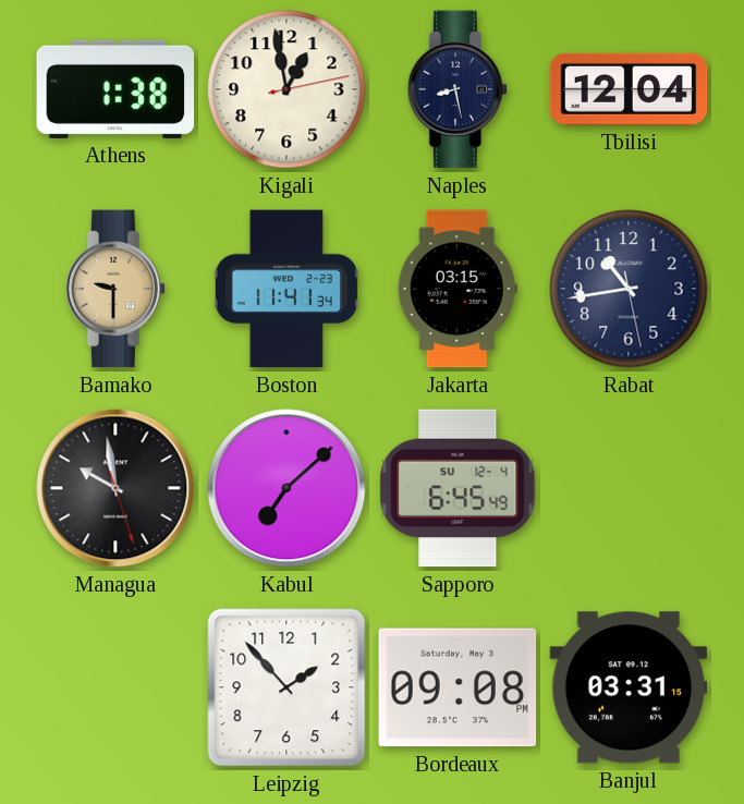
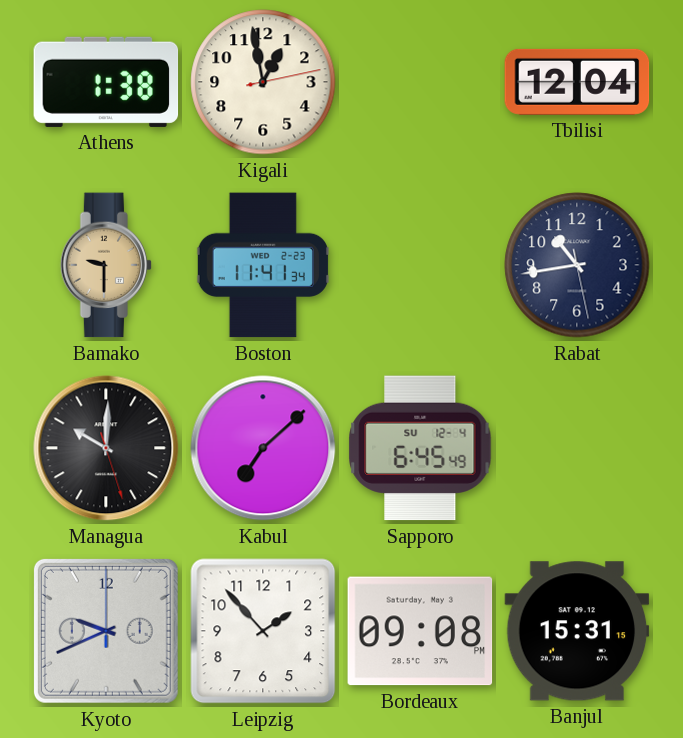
Naples: 8:28 -> none
Jakarta: 03:15 -> none
Managua: 9:58 -> 10:00
Kyoto: none -> 9:41
Banjul: 03:31 -> 15:31
